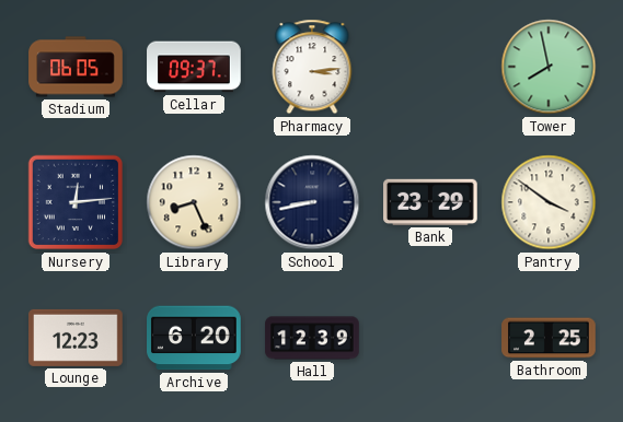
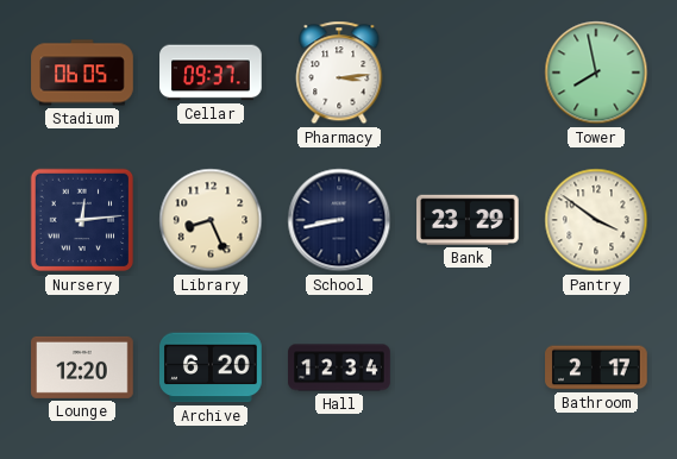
Lounge: 12:23 -> 12:20
Hall: 12:39 -> 12:34
Bathroom: 2:25 -> 2:17
